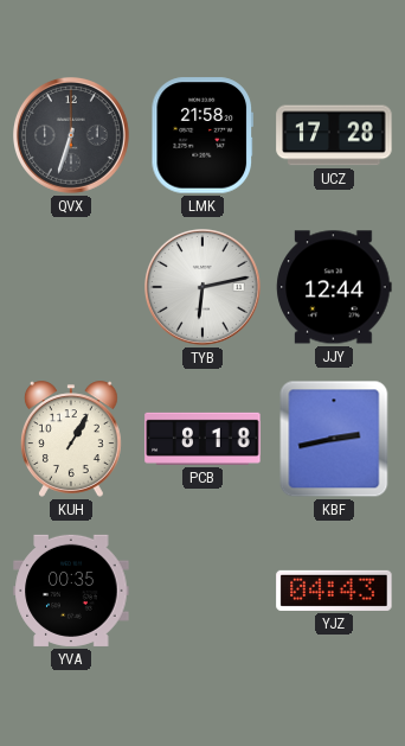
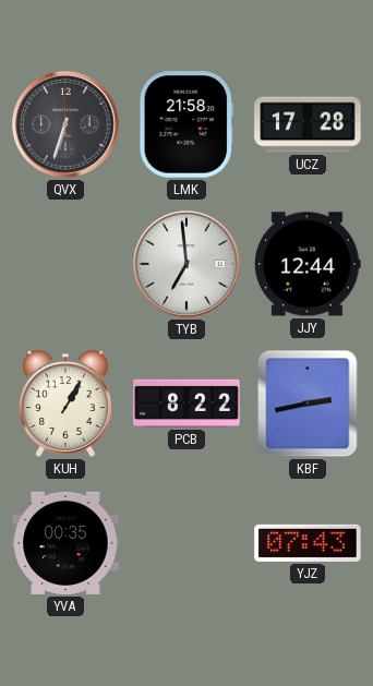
TYB: 6:13 -> 6:59
PCB: 8:18 -> 8:22
YJZ: 04:43 -> 07:43
